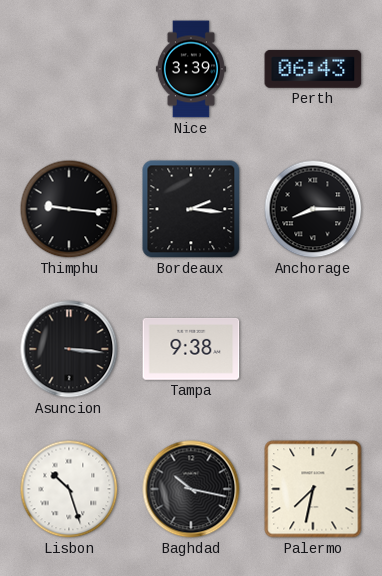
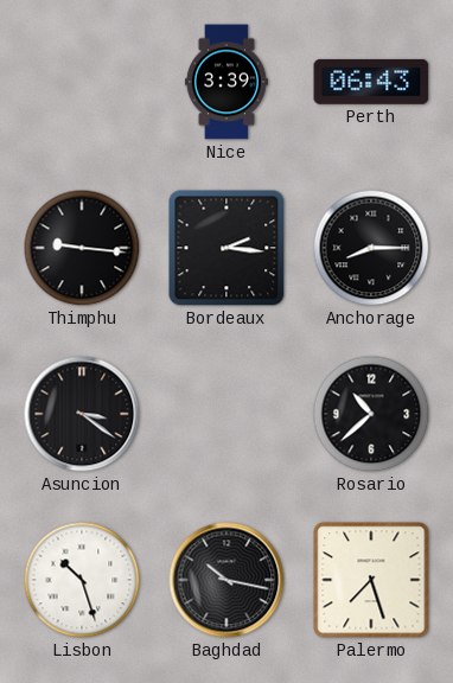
Asuncion: 3:16 -> 3:21
Tampa: 9:38 -> none
Rosario: none -> 10:38
Palermo: 7:32 -> 7:27
